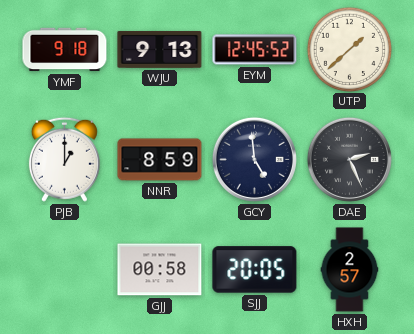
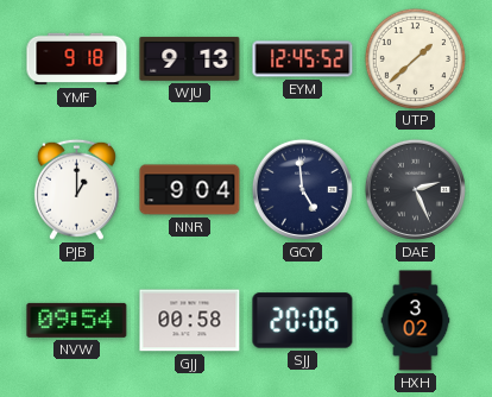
NNR: 8:59 -> 9:04
NVW: none -> 09:54
SJJ: 20:05 -> 20:06
HXH: 2:57 -> 3:02
